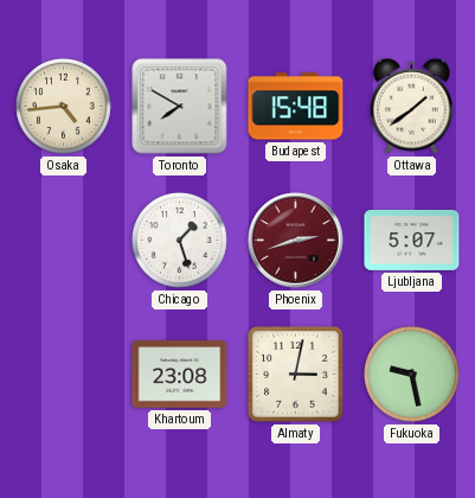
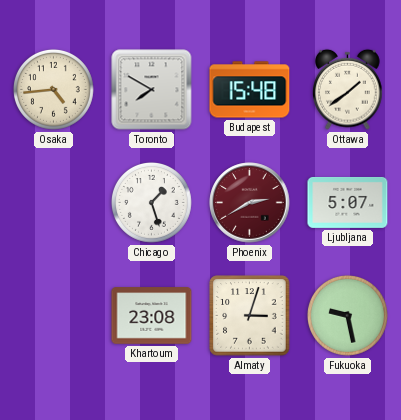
Phoenix: 2:42 -> 2:40
Almaty: 3:02 -> 3:03
